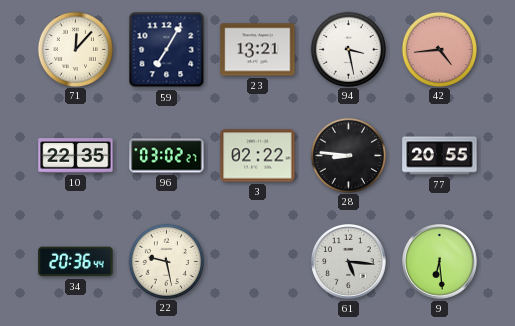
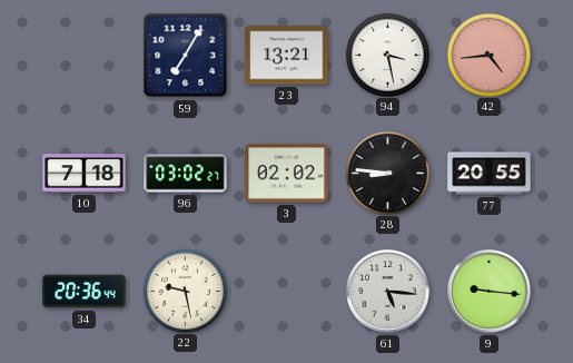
71: 12:07 -> none
10: 22:35 -> 7:18
3: 02:22 -> 02:02
9: 6:29 -> 9:16
